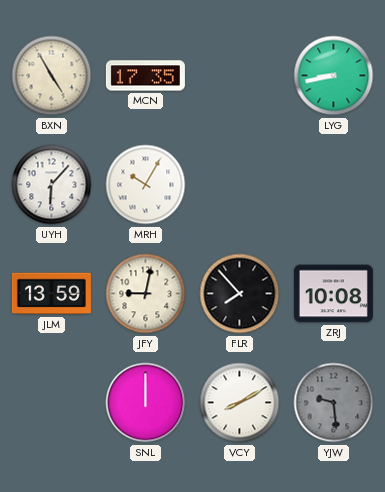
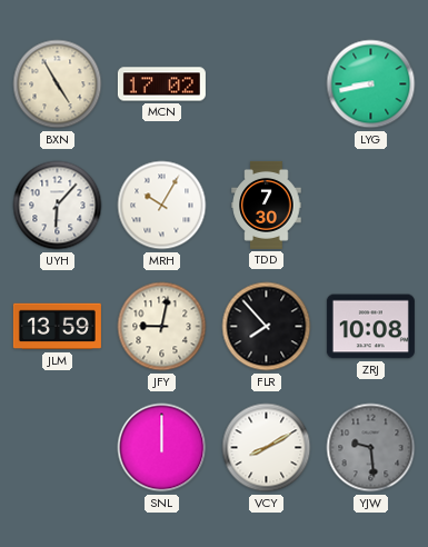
MCN: 17:35 -> 17:02
TDD: none -> 7:30
